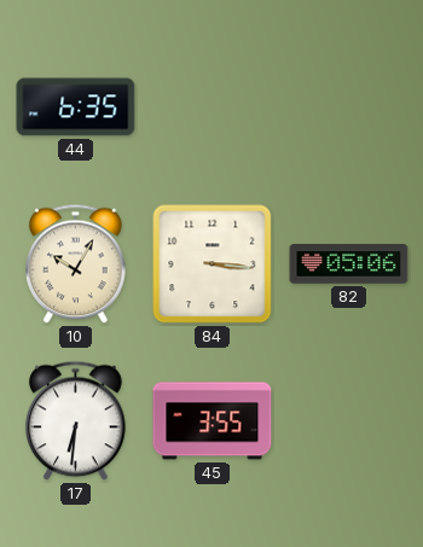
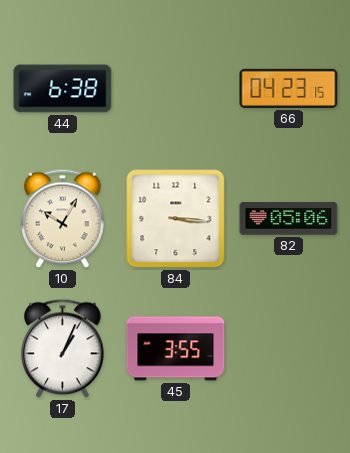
44: 6:35 -> 6:38
66: none -> 04:23
17: 6:31 -> 1:04
